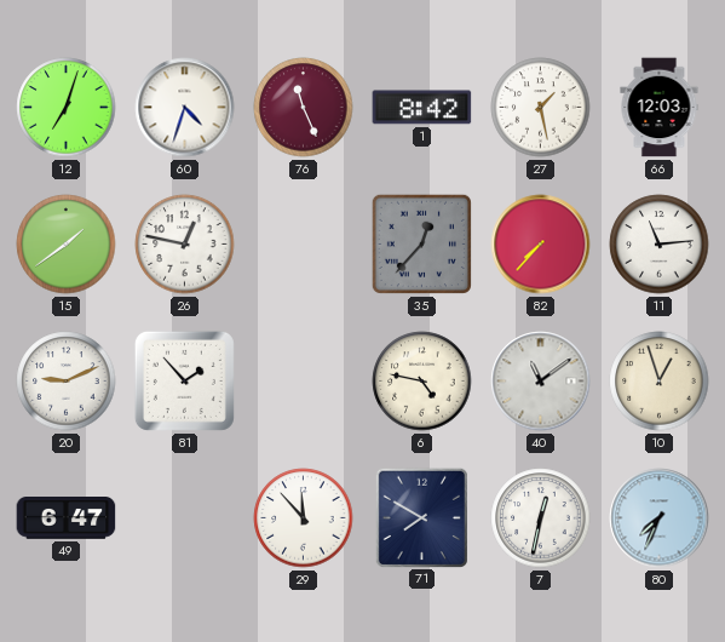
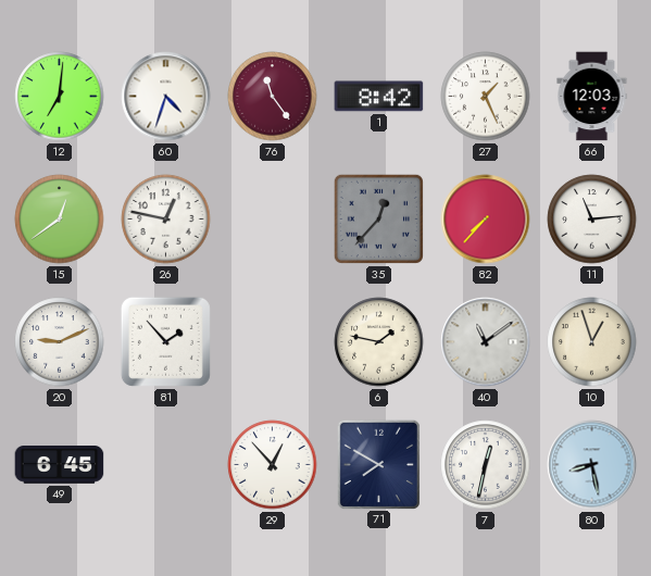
12: 7:03 -> 7:01
76: 11:26 -> 11:24
27: 1:28 -> 1:26
15: 1:39 -> 12:39
6: 4:47 -> 1:47
49: 6:47 -> 6:45
29: 11:53 -> 12:53
80: 7:34 -> 8:28
